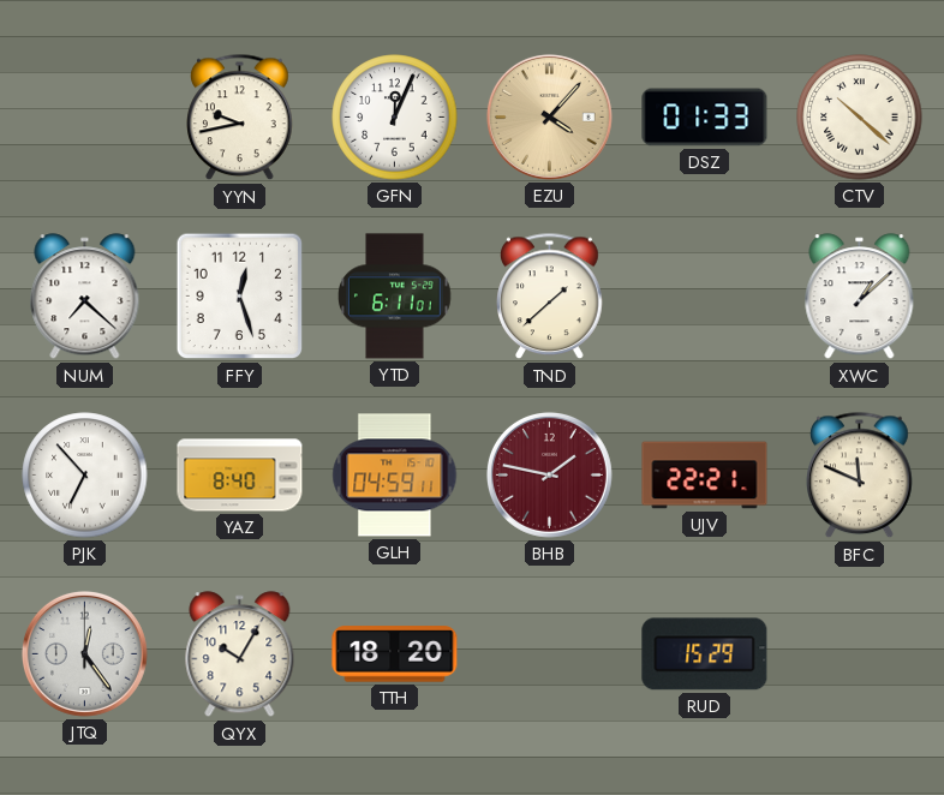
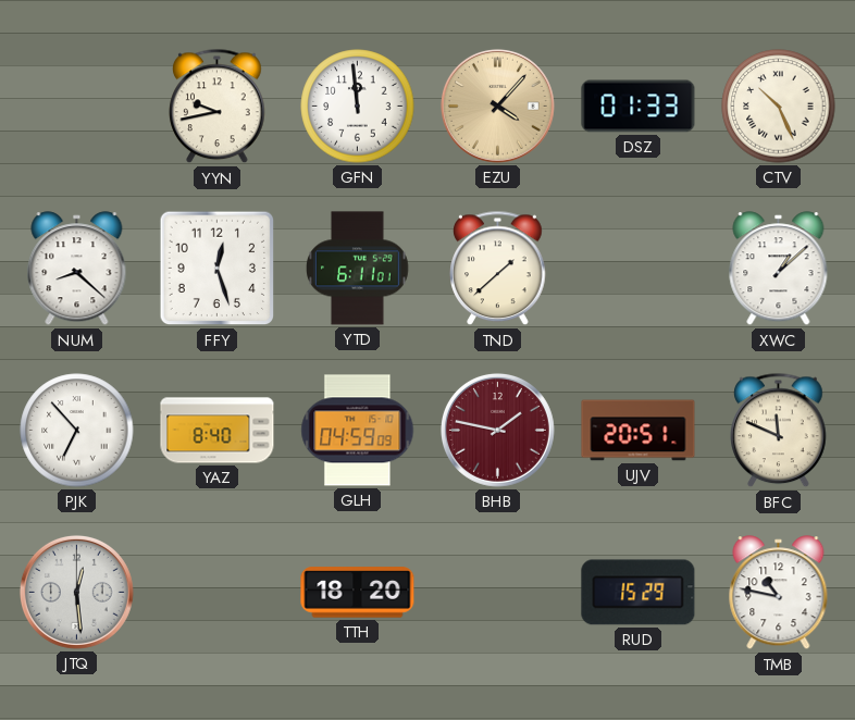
GFN: 12:04 -> 11:59
CTV: 10:22 -> 10:26
NUM: 7:22 -> 8:22
GLH: 04:59:11 -> 04:59:09
UJV: 22:21 -> 20:51
JTQ: 12:24 -> 12:29
QYX: 10:05 -> none
TMB: none -> 10:47
